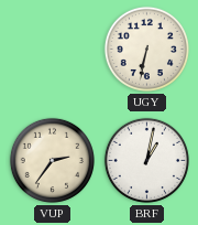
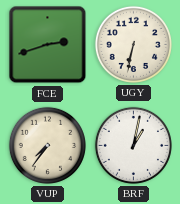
FCE: none -> 2:42
VUP: 2:36 -> 7:36
